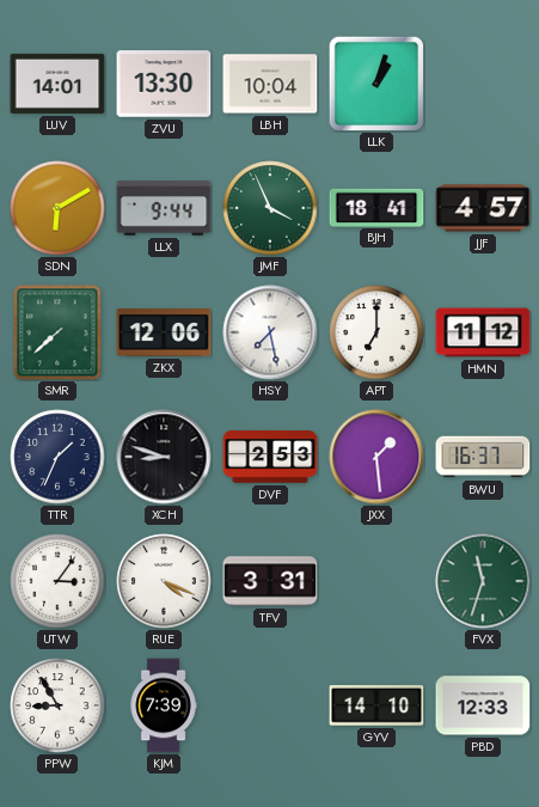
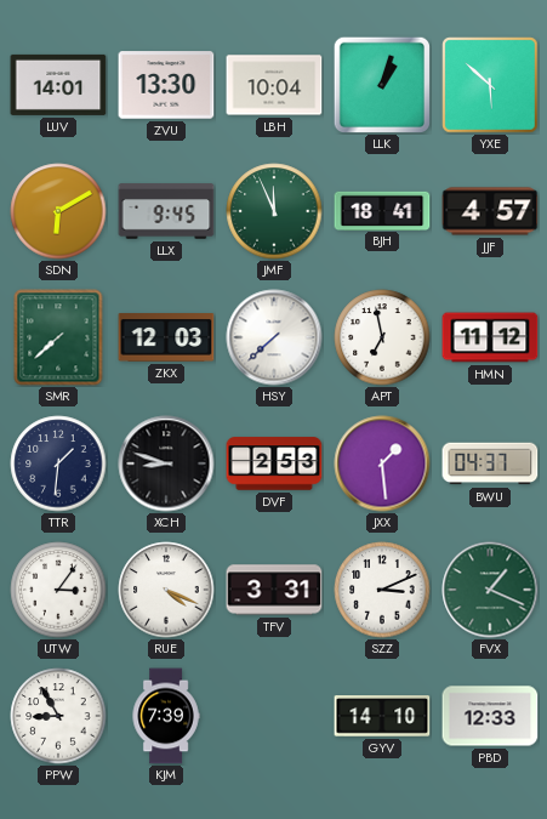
YXE: none -> 5:52
LLX: 9:44 -> 9:45
JMF: 3:56 -> 11:56
ZKX: 12:06 -> 12:03
HSY: 7:28 -> 7:38
APT: 7:00 -> 6:58
TTR: 1:34 -> 1:31
BWU: 16:37 -> 04:37
SZZ: none -> 3:11
FVX: 11:33 -> 1:19
